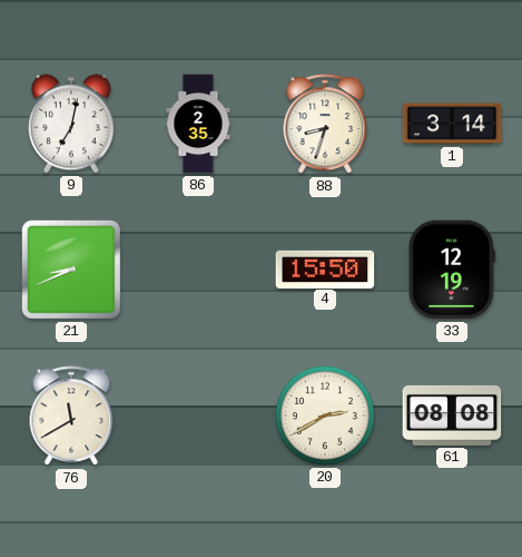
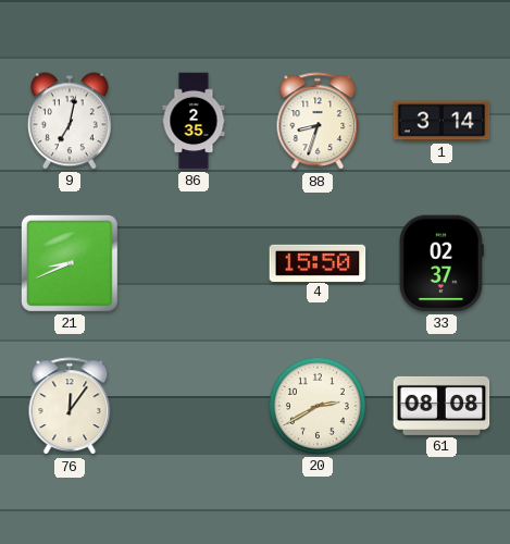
33: 12:19 -> 02:37
76: 11:40 -> 12:06
